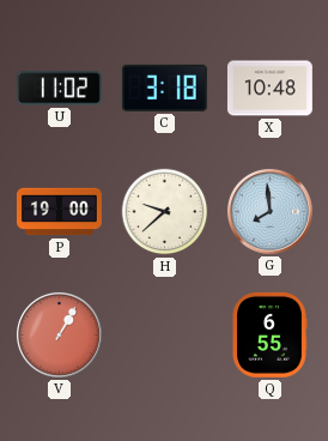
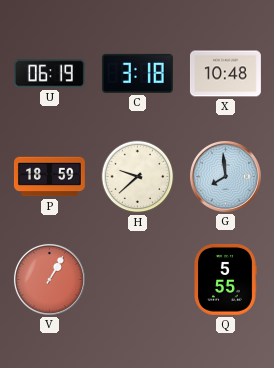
U: 11:02 -> 06:19
P: 19:00 -> 18:59
Q: 6:55 -> 5:55
